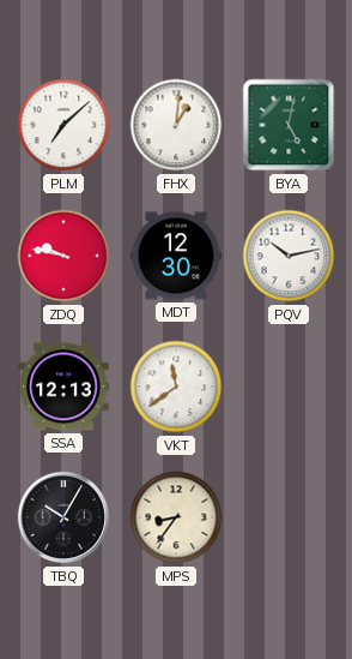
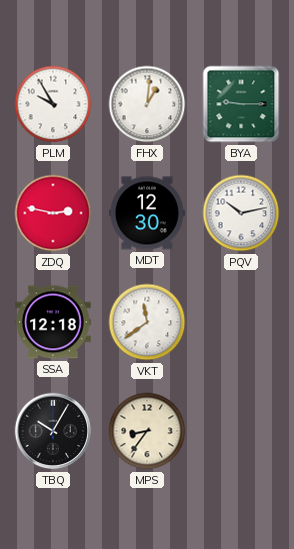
PLM: 7:08 -> 9:55
BYA: 5:02 -> 9:15
ZDQ: 9:47 -> 2:47
SSA: 12:13 -> 12:18
